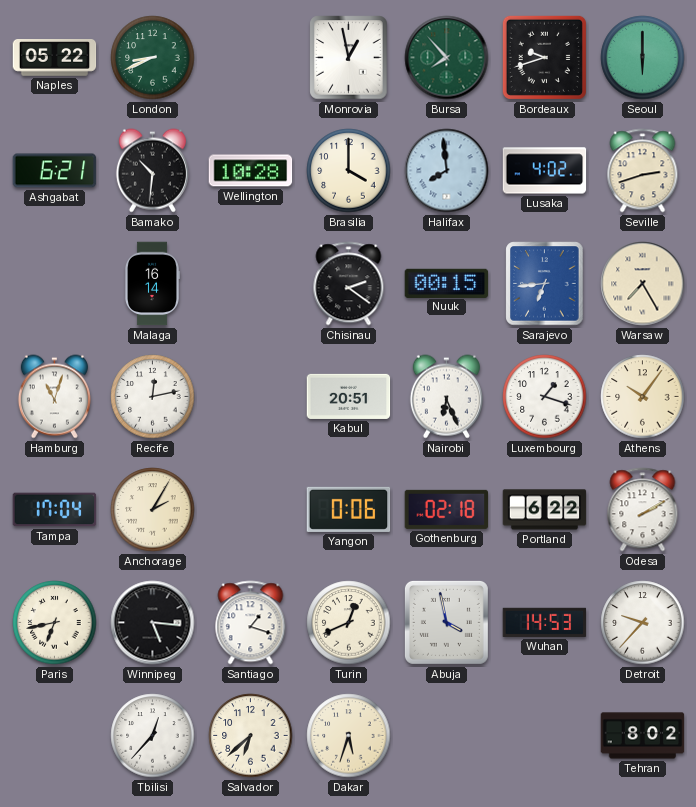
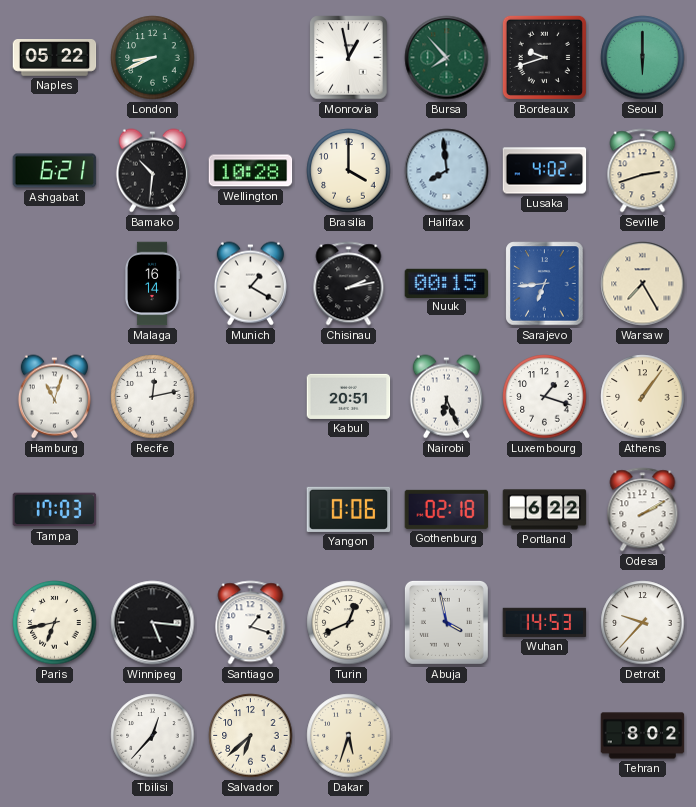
Munich: none -> 1:20
Chisinau: 2:21 -> 2:13
Athens: 10:06 -> 1:06
Tampa: 17:04 -> 17:03
Anchorage: 2:05 -> none
